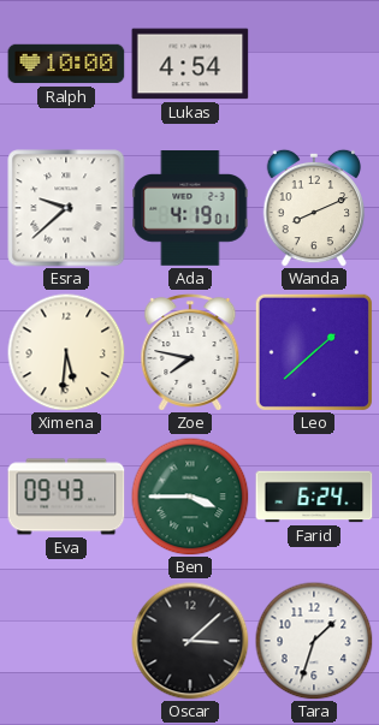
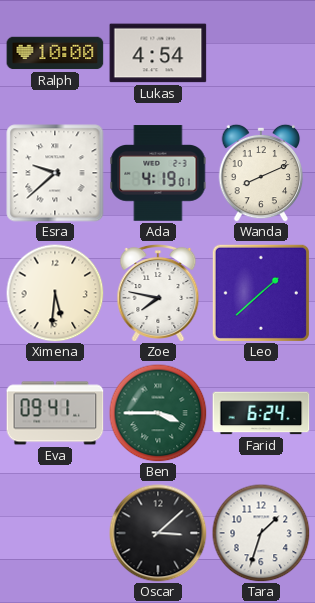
Eva: 09:43 -> 09:41
